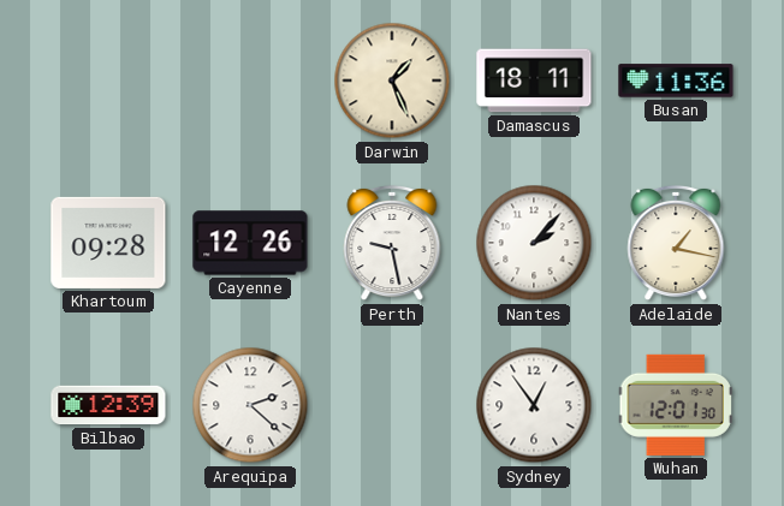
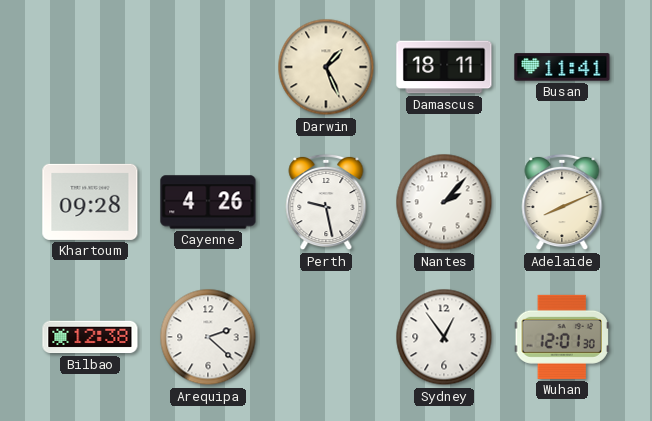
Busan: 11:36 -> 11:41
Cayenne: 12:26 -> 4:26
Adelaide: 1:17 -> 8:11
Bilbao: 12:39 -> 12:38
